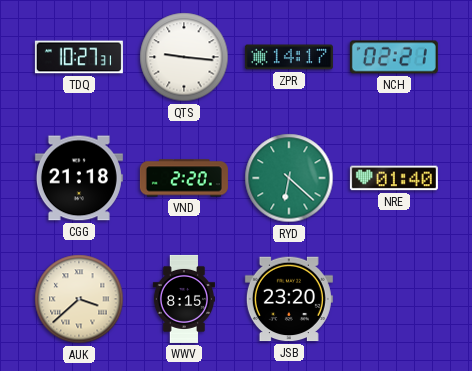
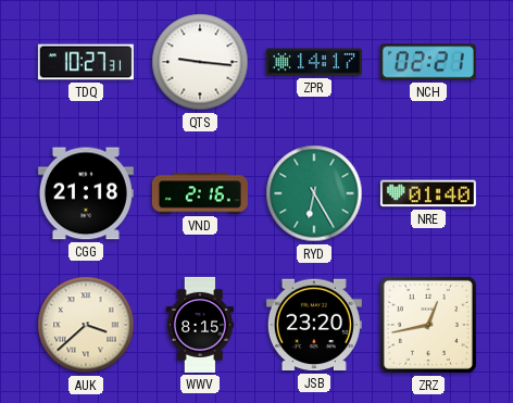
VND: 2:20 -> 2:16
RYD: 6:22 -> 6:25
ZRZ: none -> 12:43
